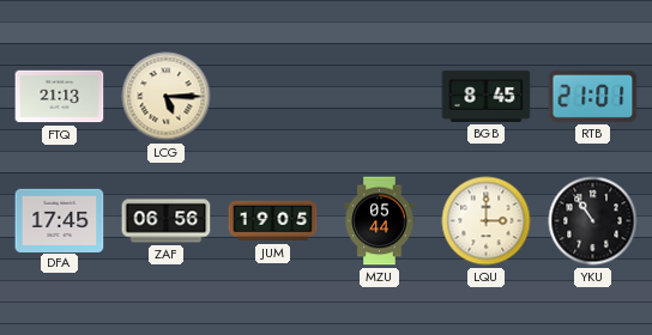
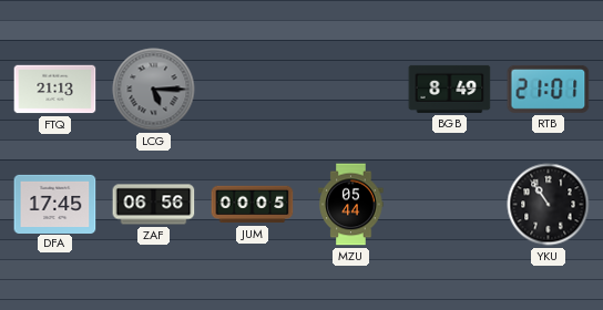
LCG dial: cream -> grey
BGB: 8:45 -> 8:49
JUM: 19:05 -> 00:05
LQU: 3:00 -> none
